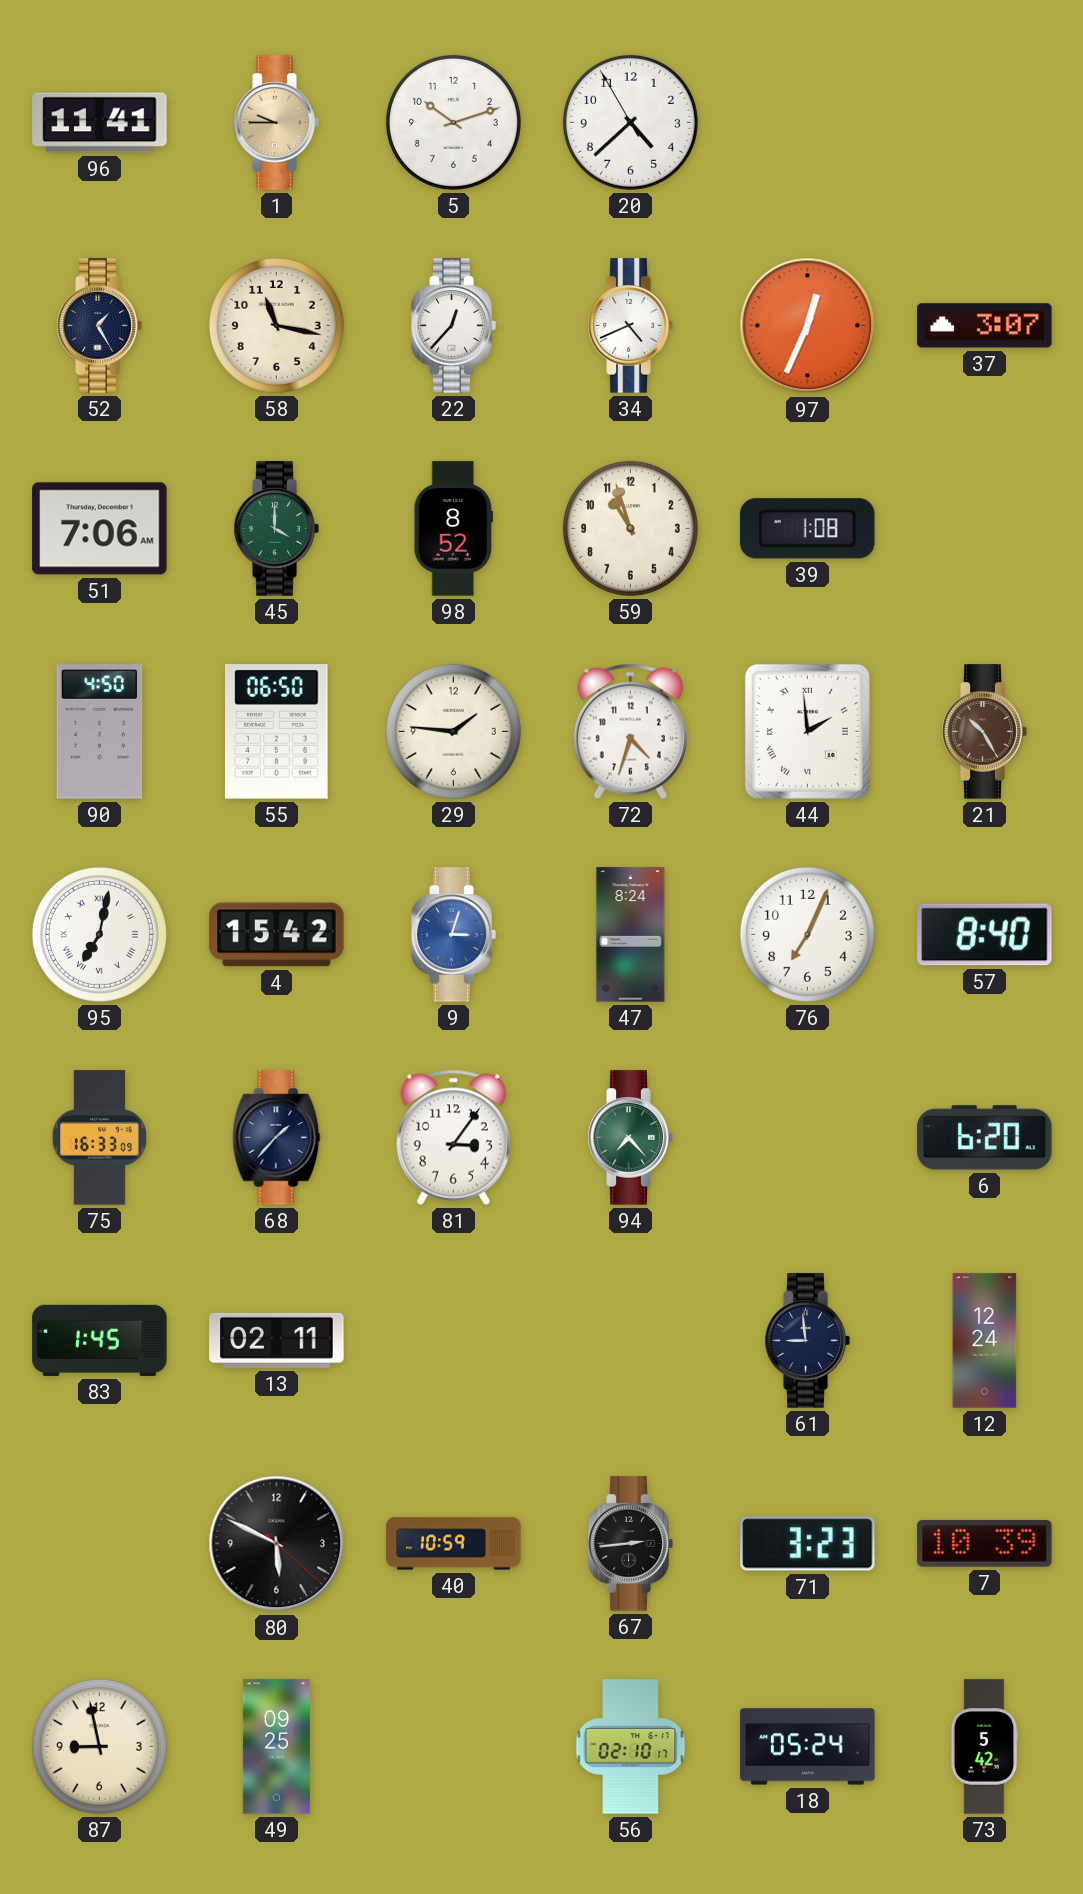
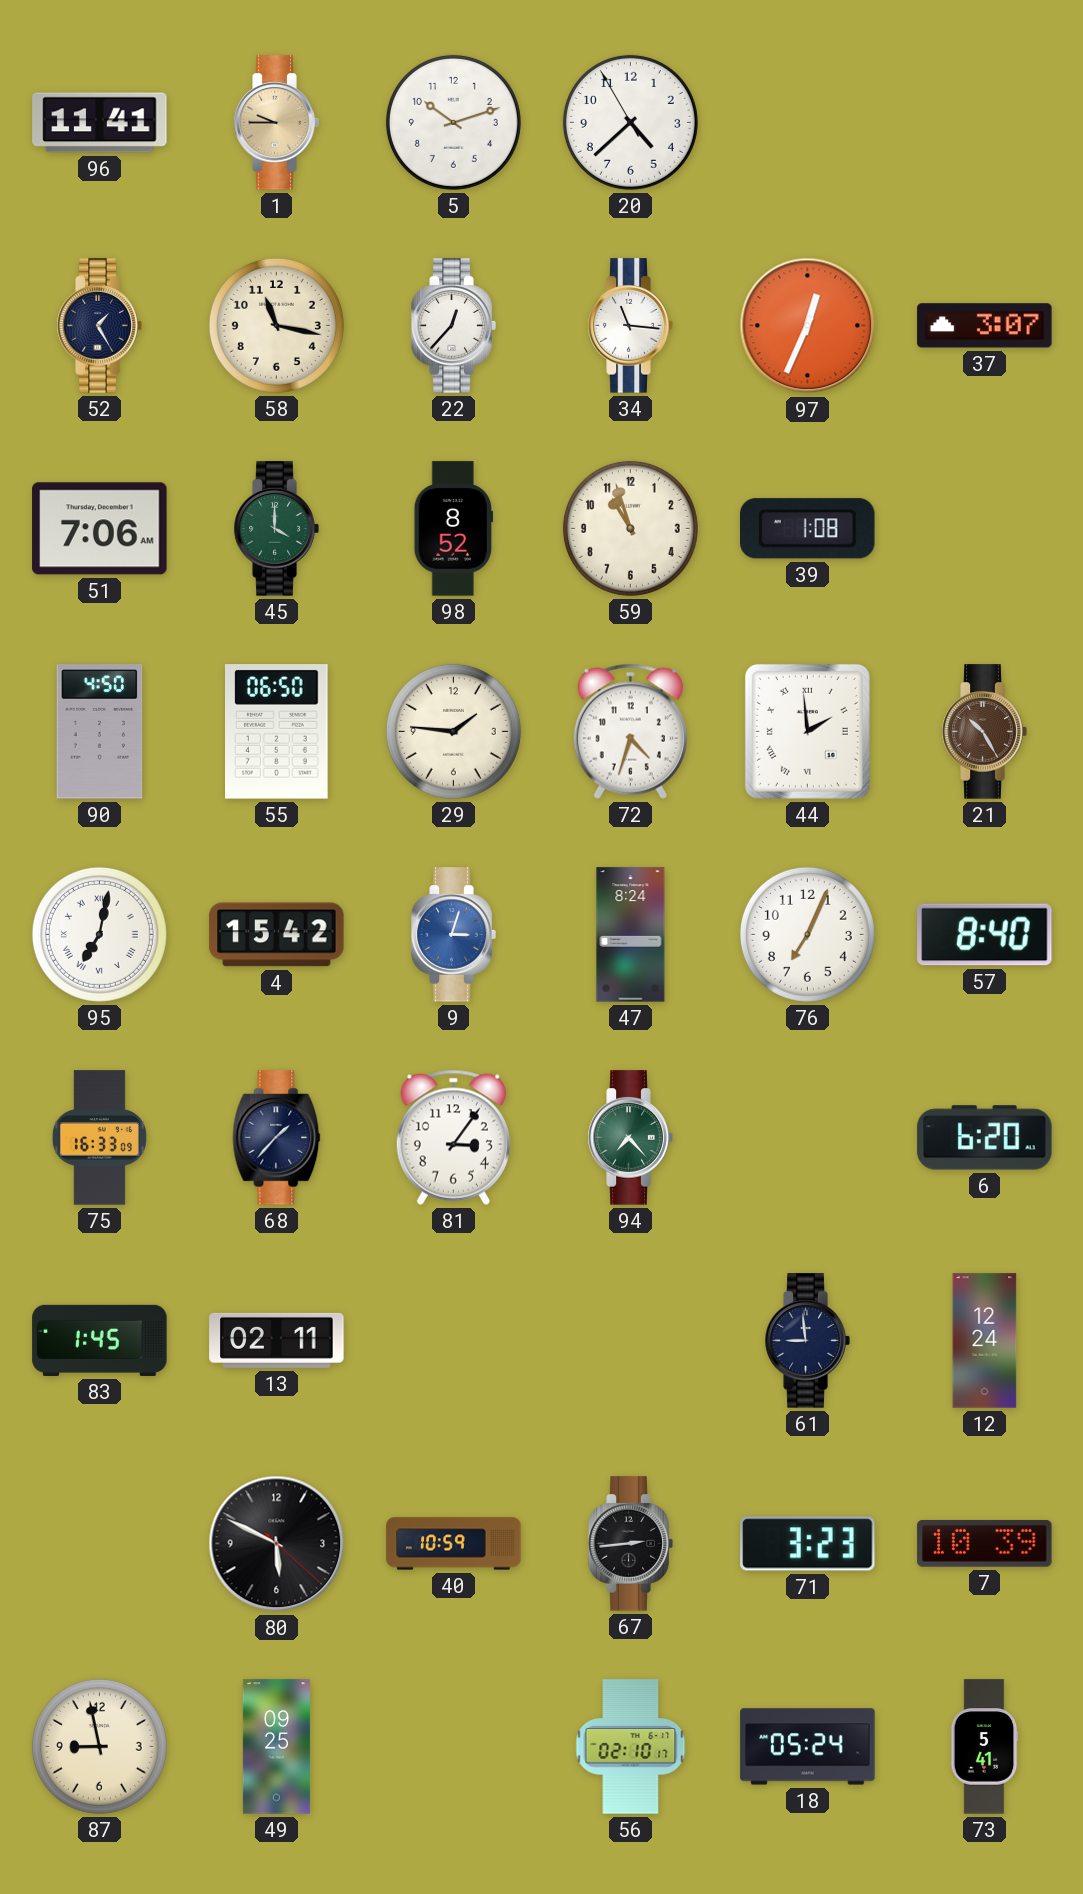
34: 4:41 -> 11:16
73: 5:42 -> 5:41
